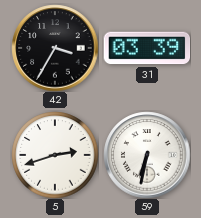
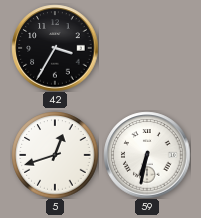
31: 03:39 -> none
5: 2:42 -> 12:42
